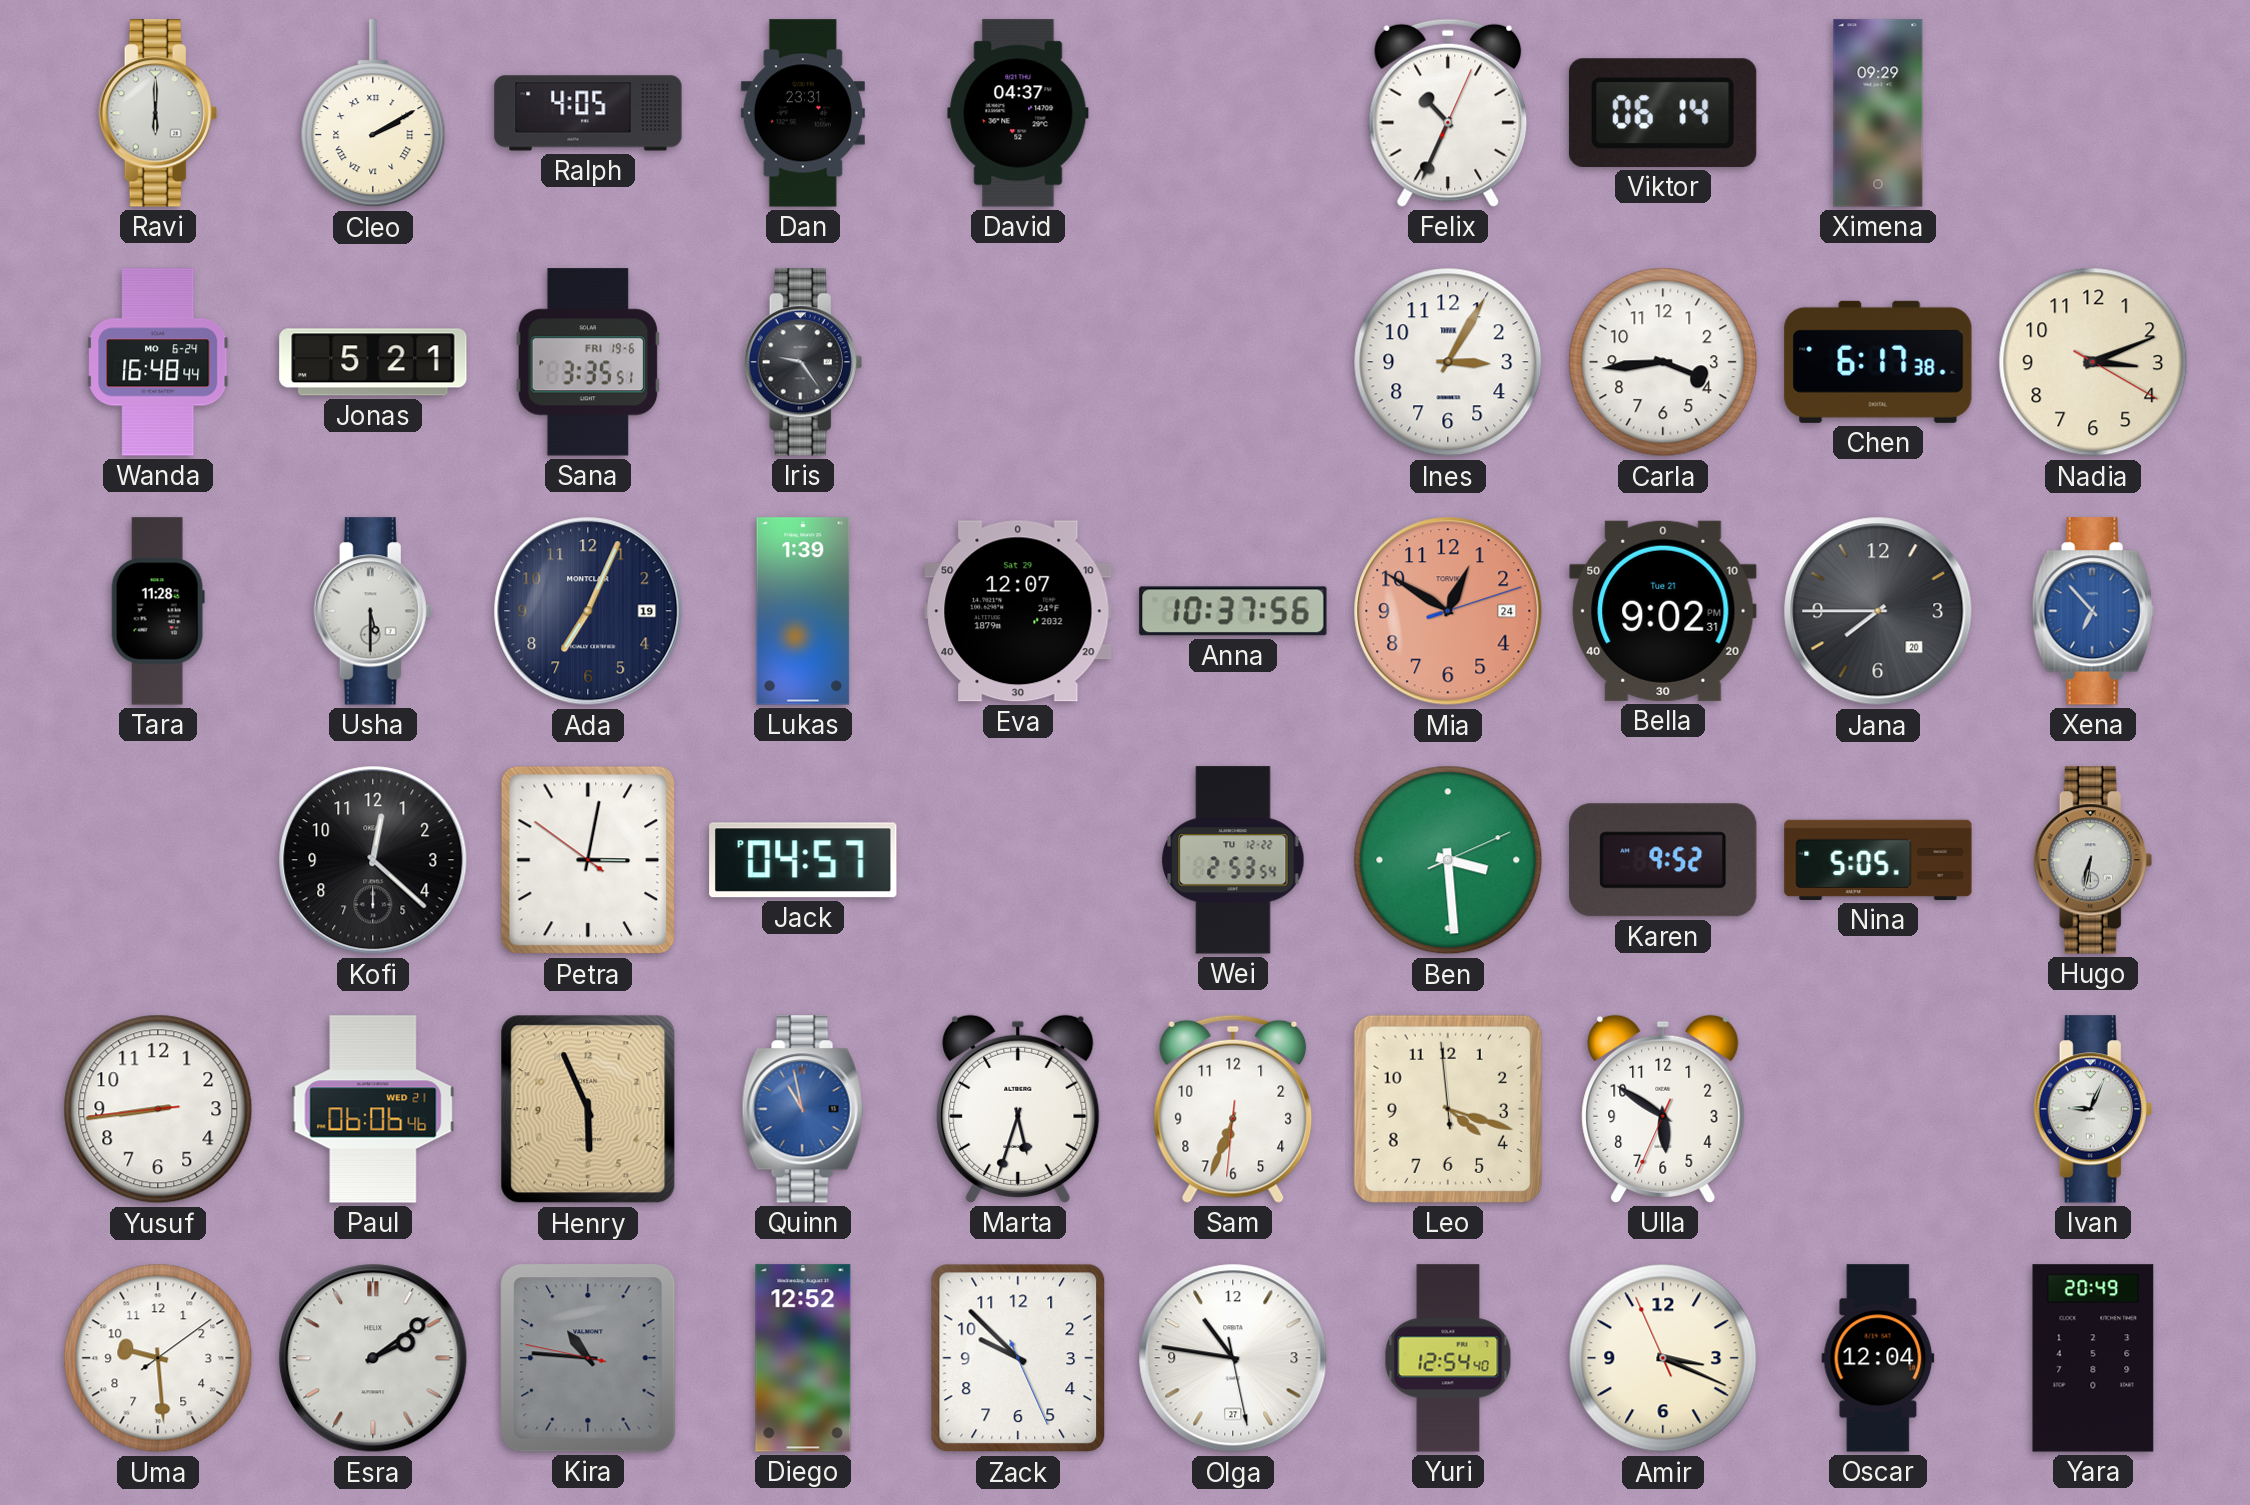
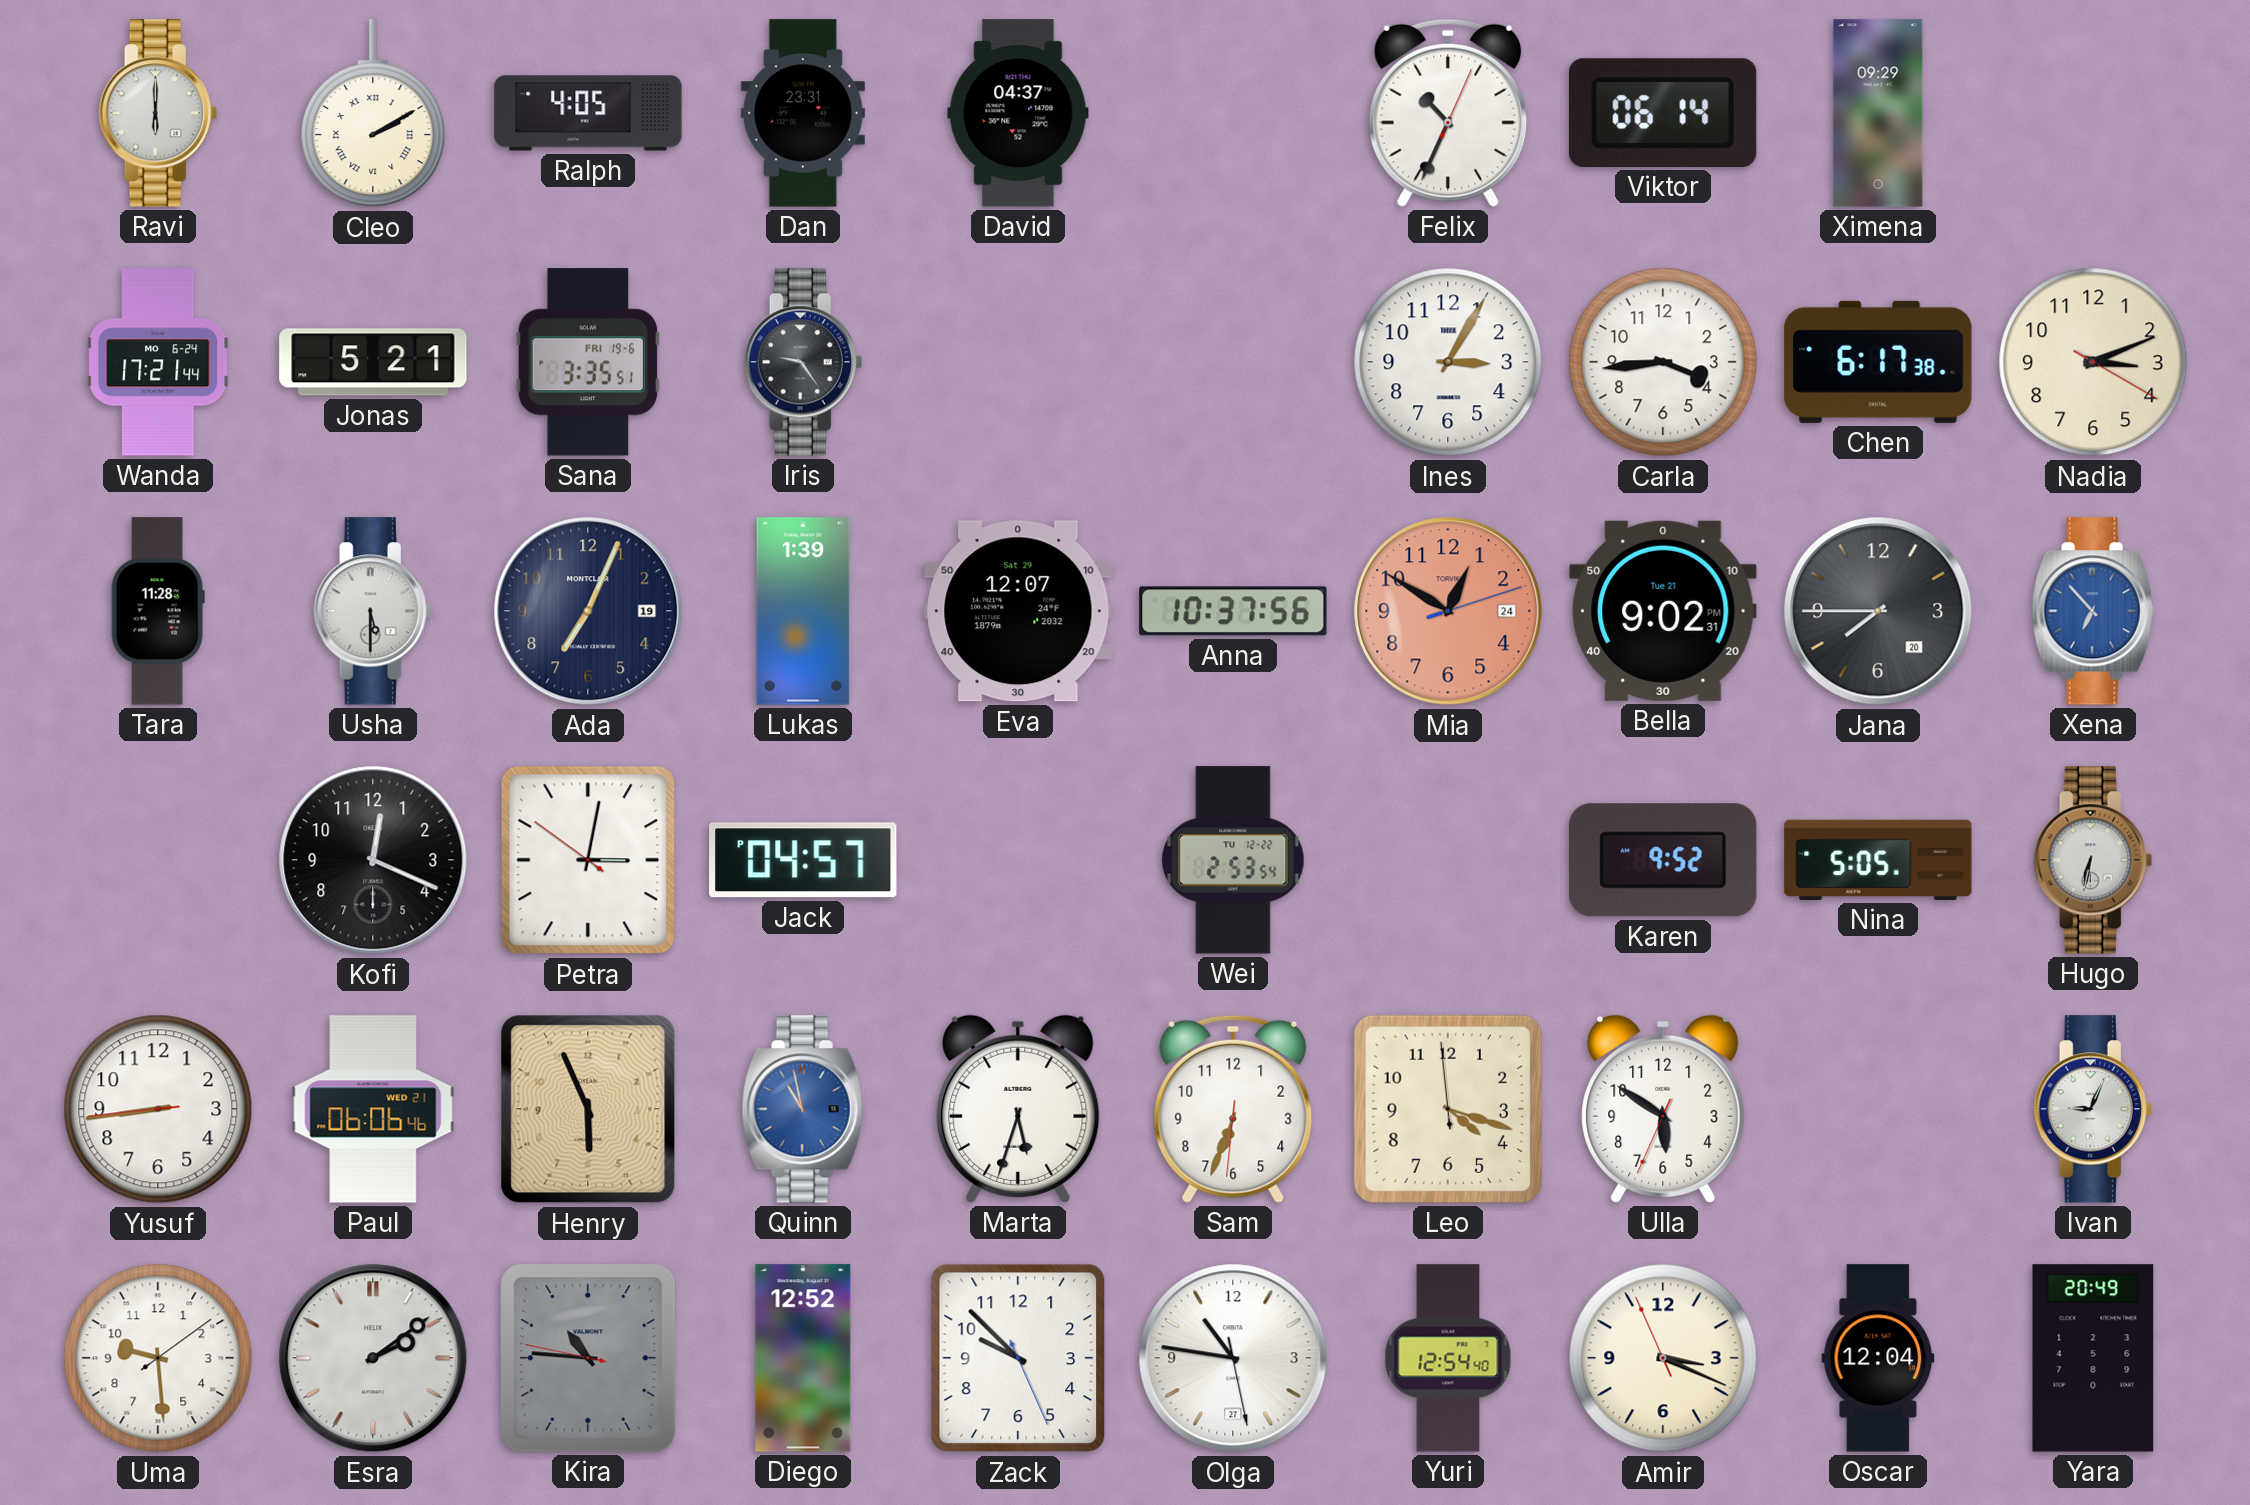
Wanda: 16:48 -> 17:21
Kofi: 12:22 -> 12:19
Ben: 3:29 -> none
